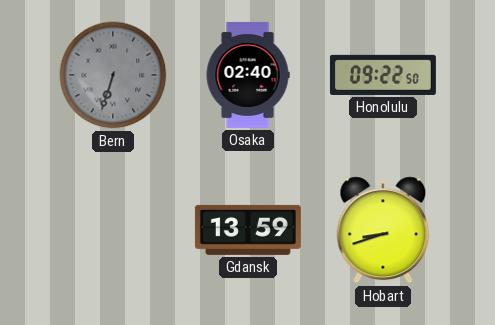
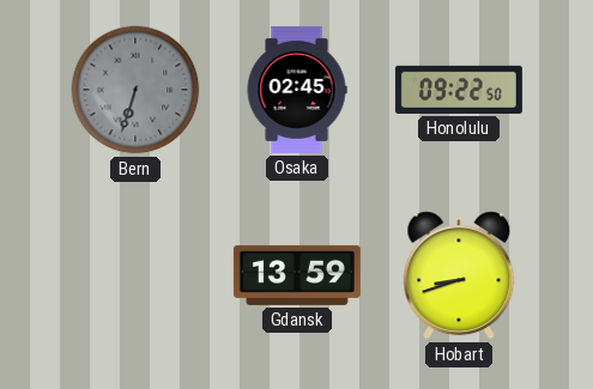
Osaka: 02:40 -> 02:45
